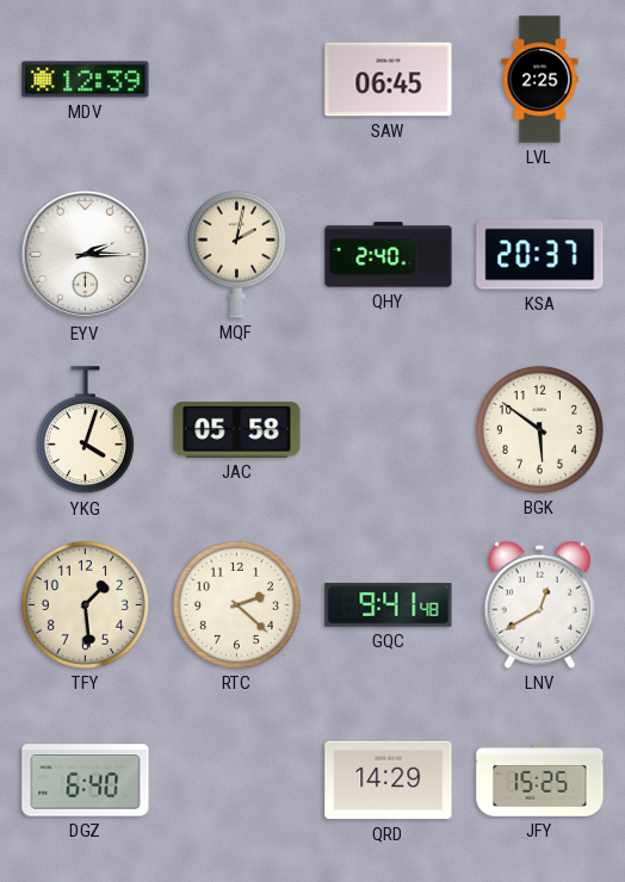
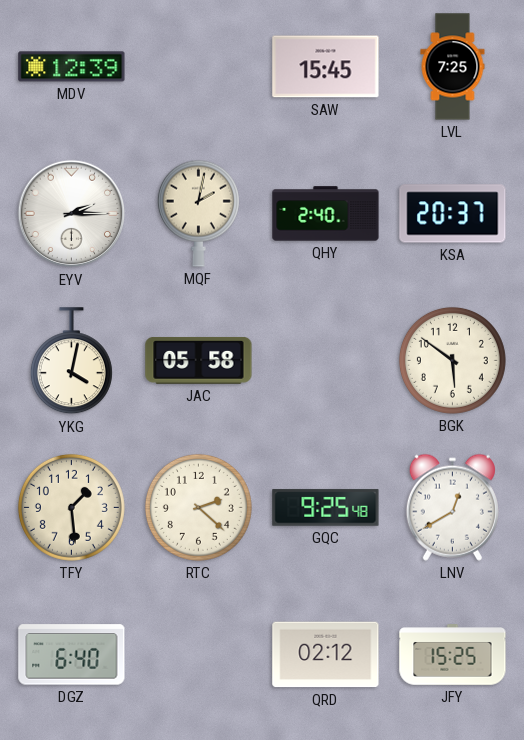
SAW: 06:45 -> 15:45
LVL: 2:25 -> 7:25
YKG: 4:03 -> 4:02
GQC: 9:41 -> 9:25
QRD: 14:29 -> 02:12
